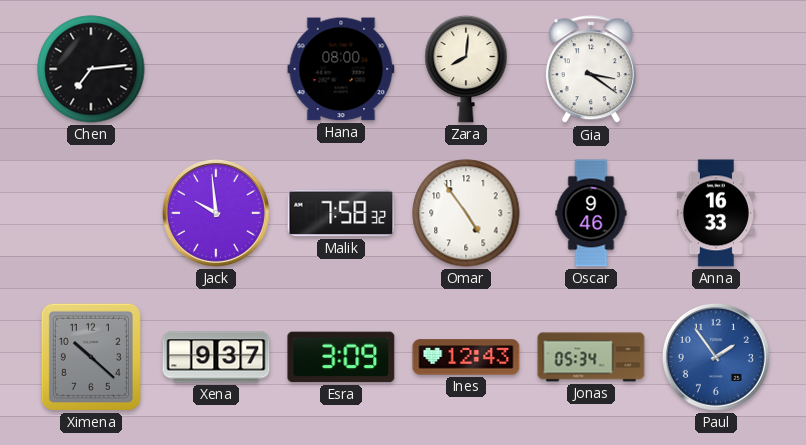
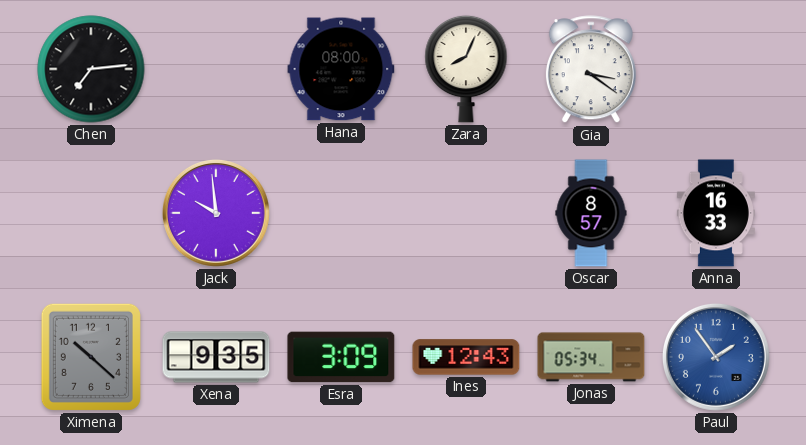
Zara: 8:01 -> 8:04
Malik: 7:58 -> none
Omar: 4:54 -> none
Oscar: 9:46 -> 8:57
Xena: 9:37 -> 9:35
